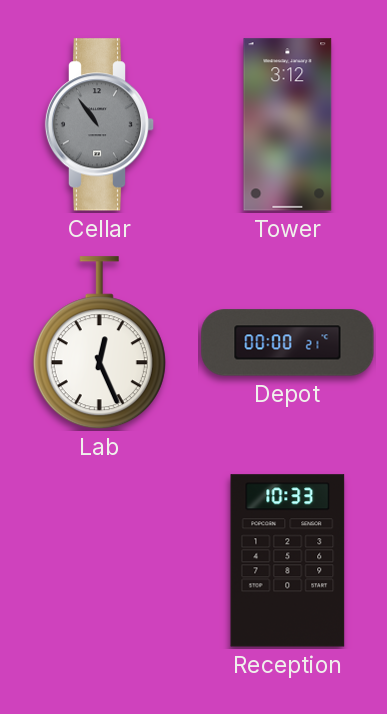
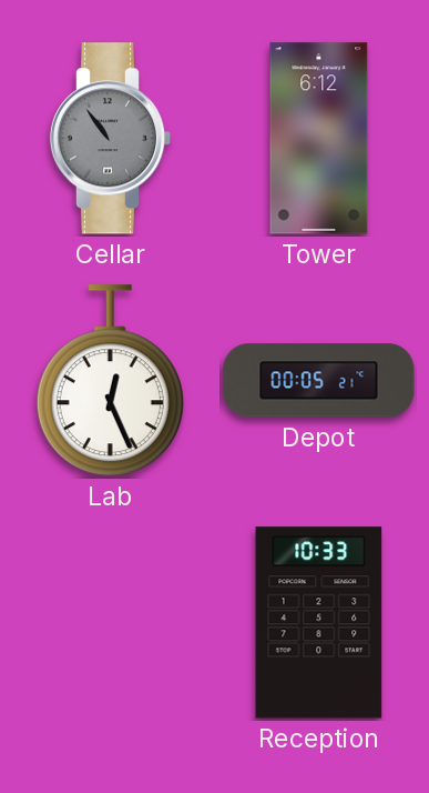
Tower: 3:12 -> 6:12
Depot: 00:00 -> 00:05
